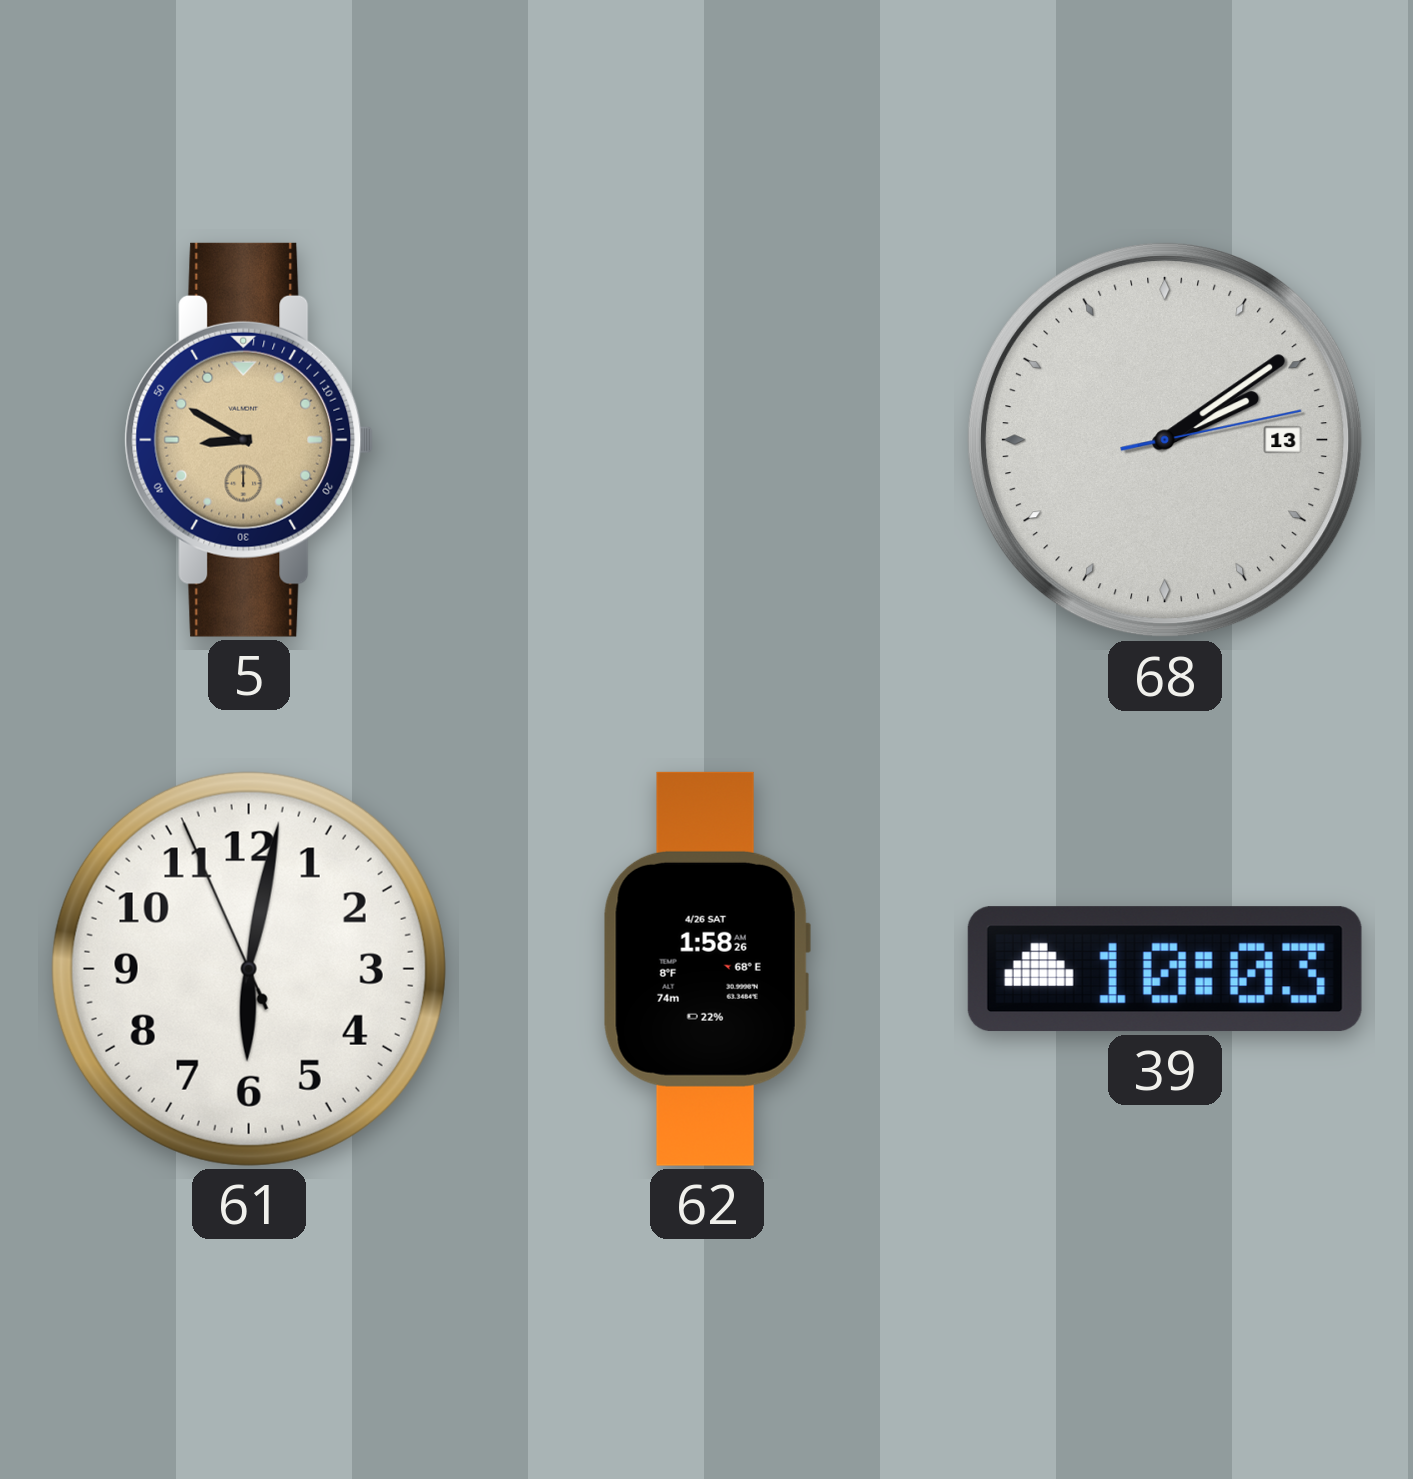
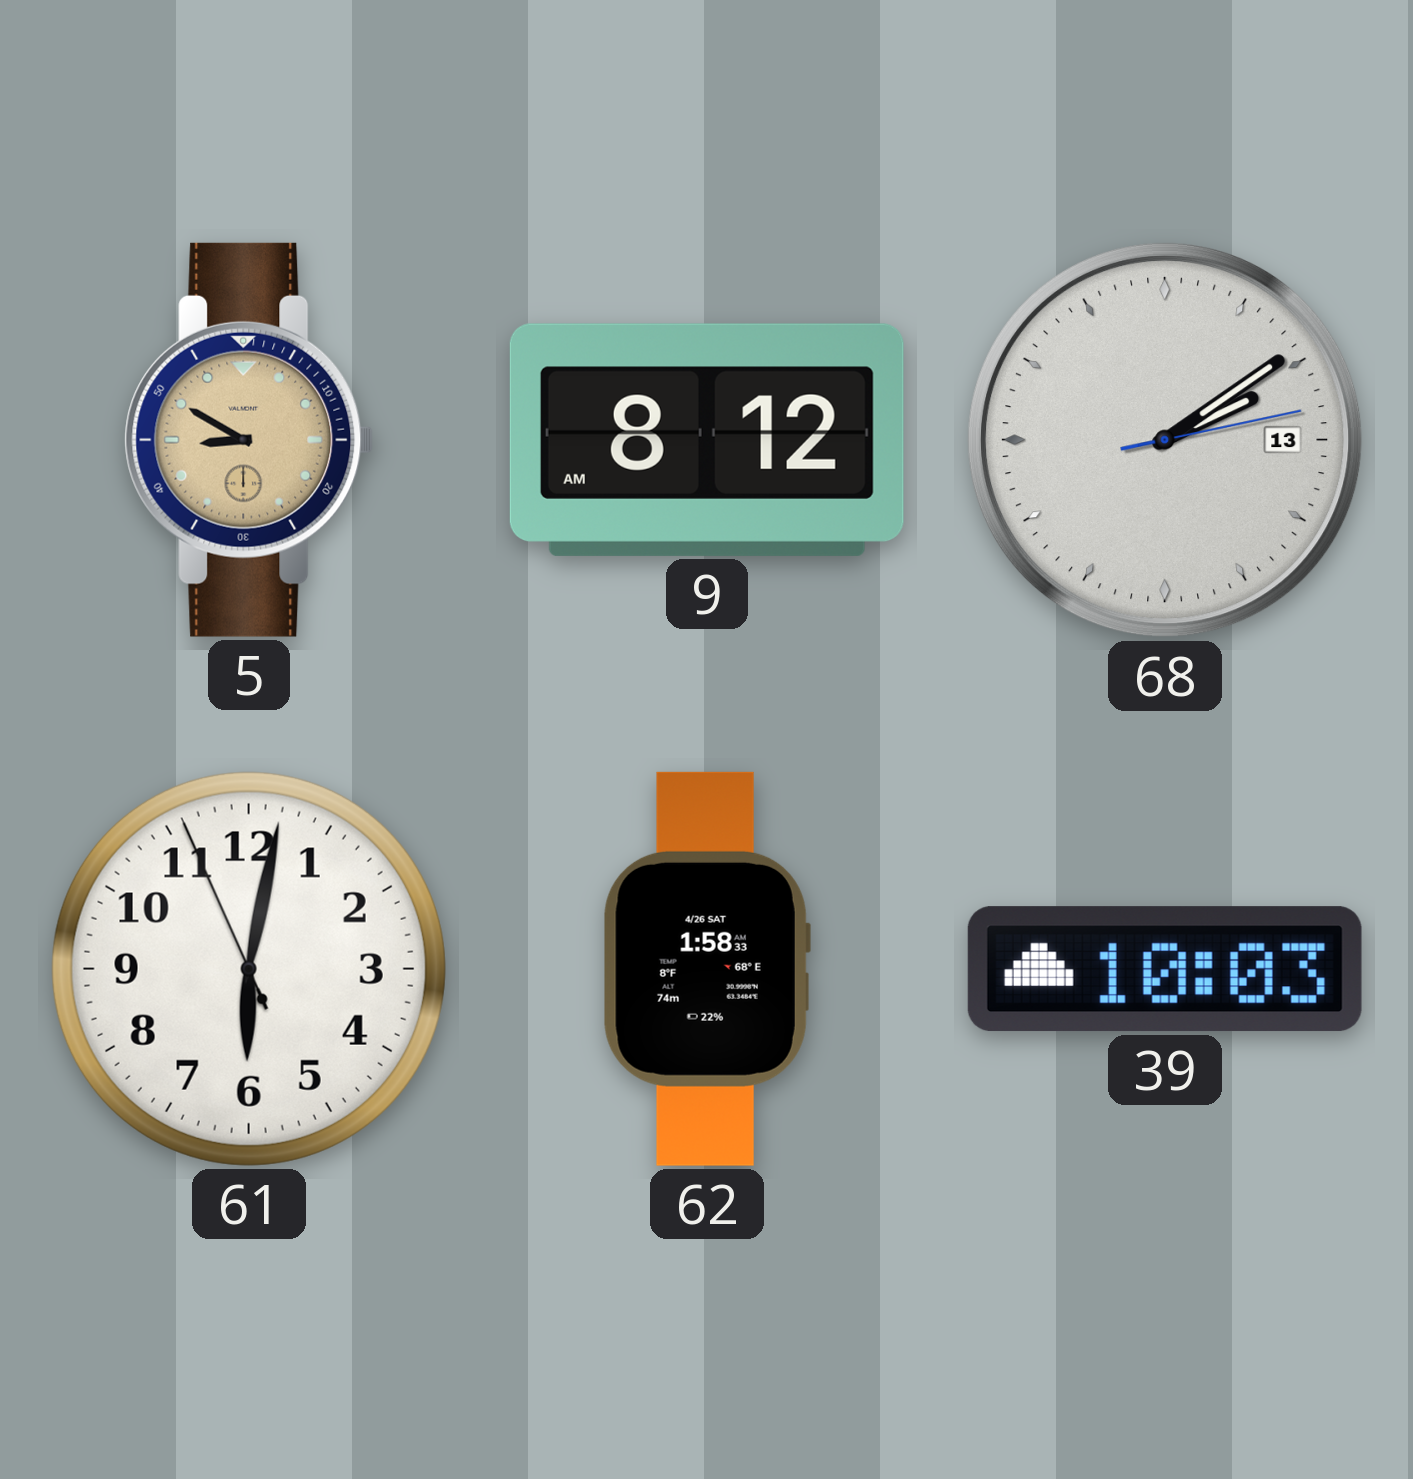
9: none -> 8:12
62: 1:58:26 -> 1:58:33
